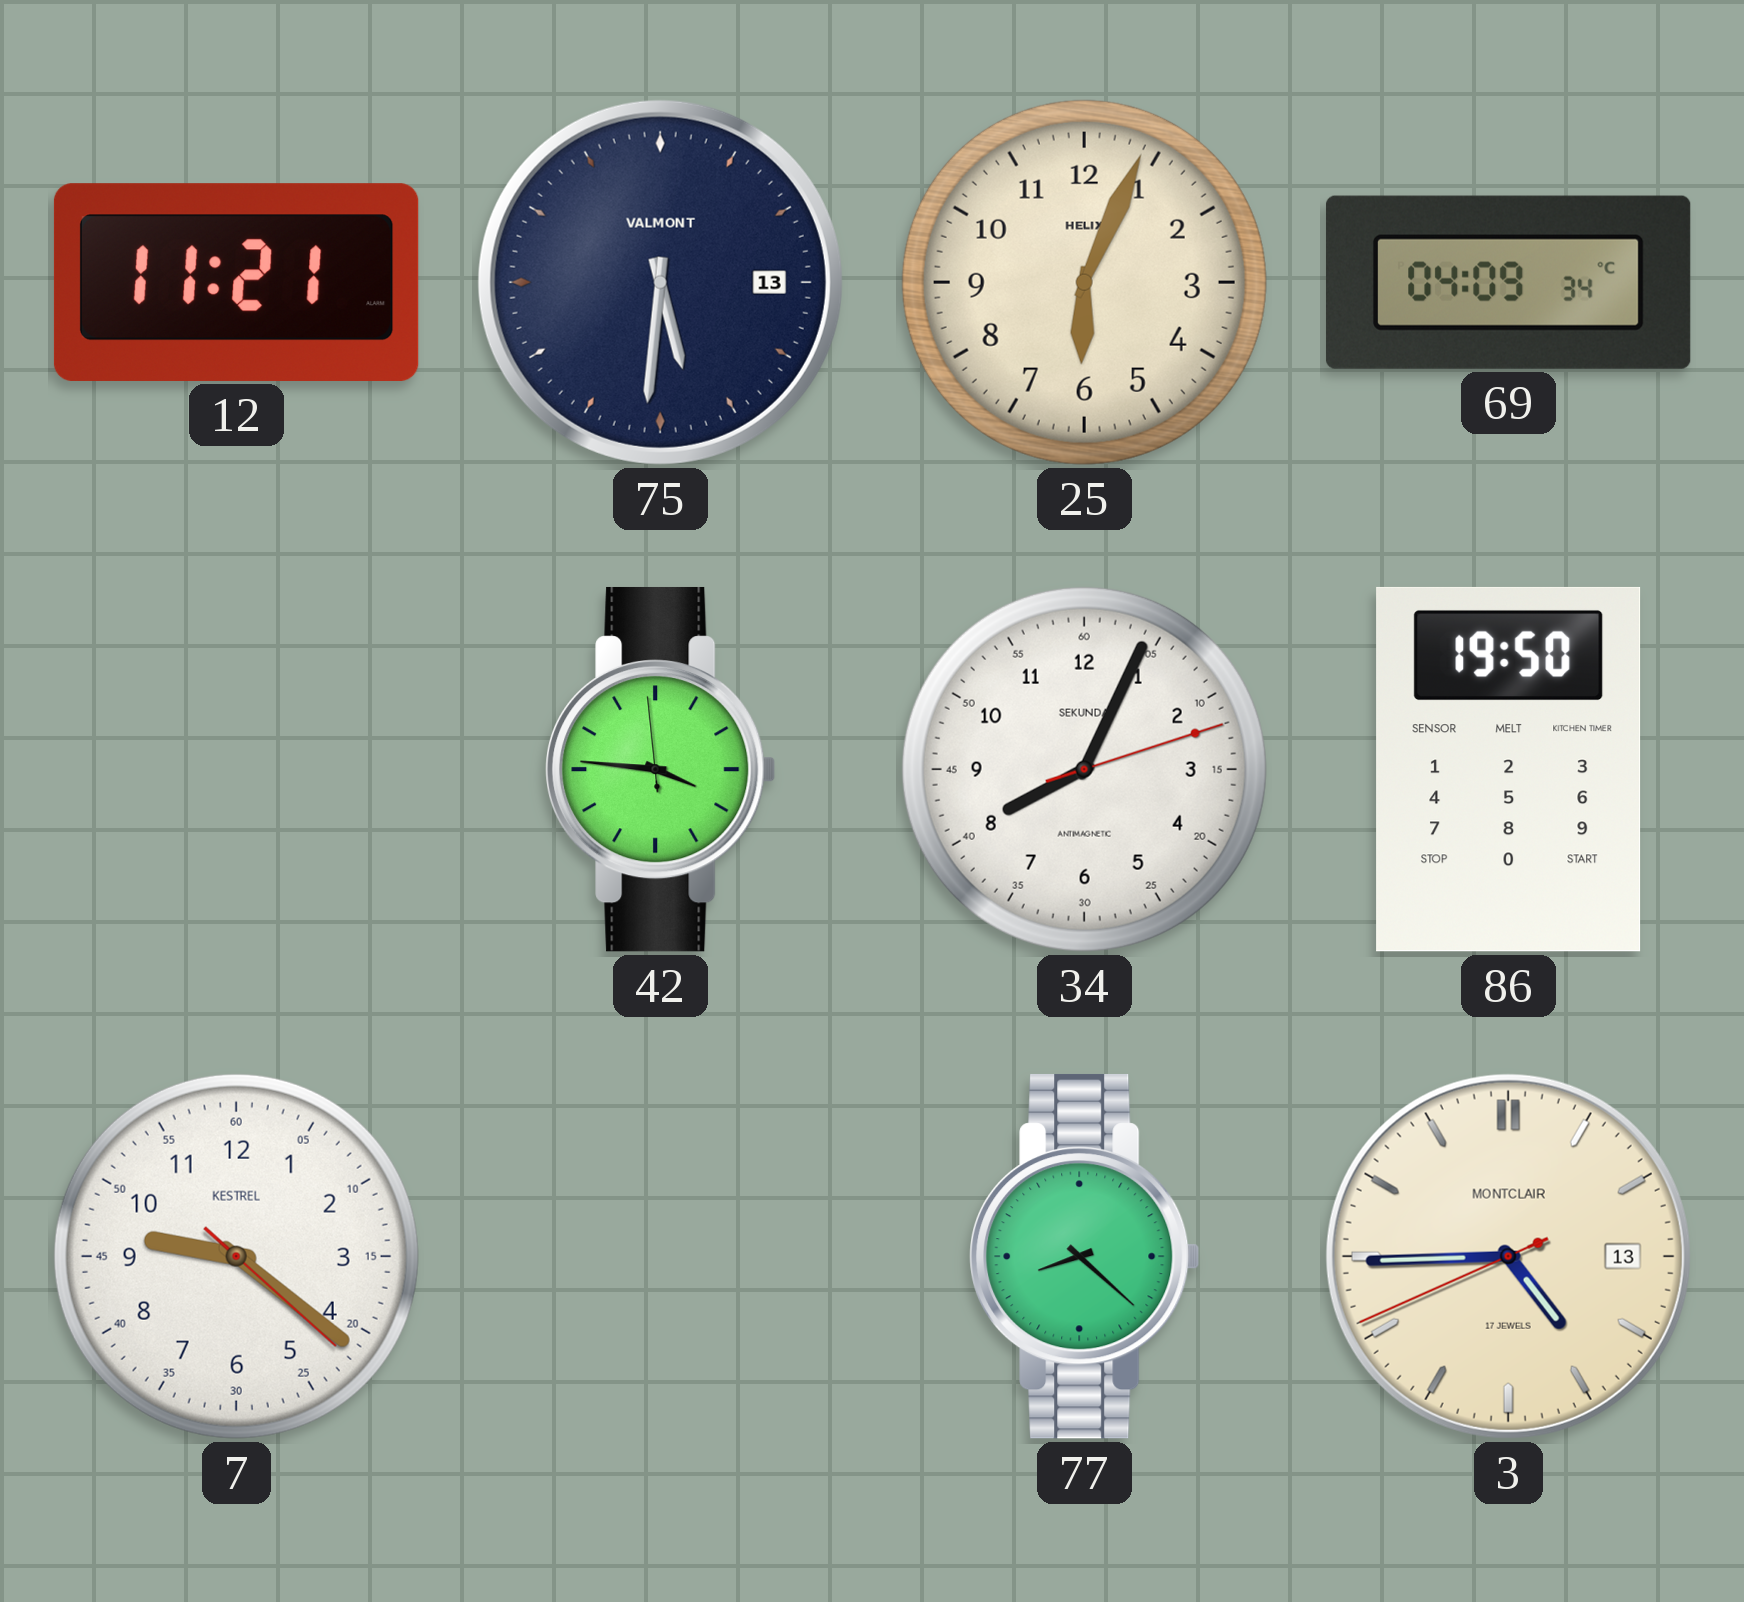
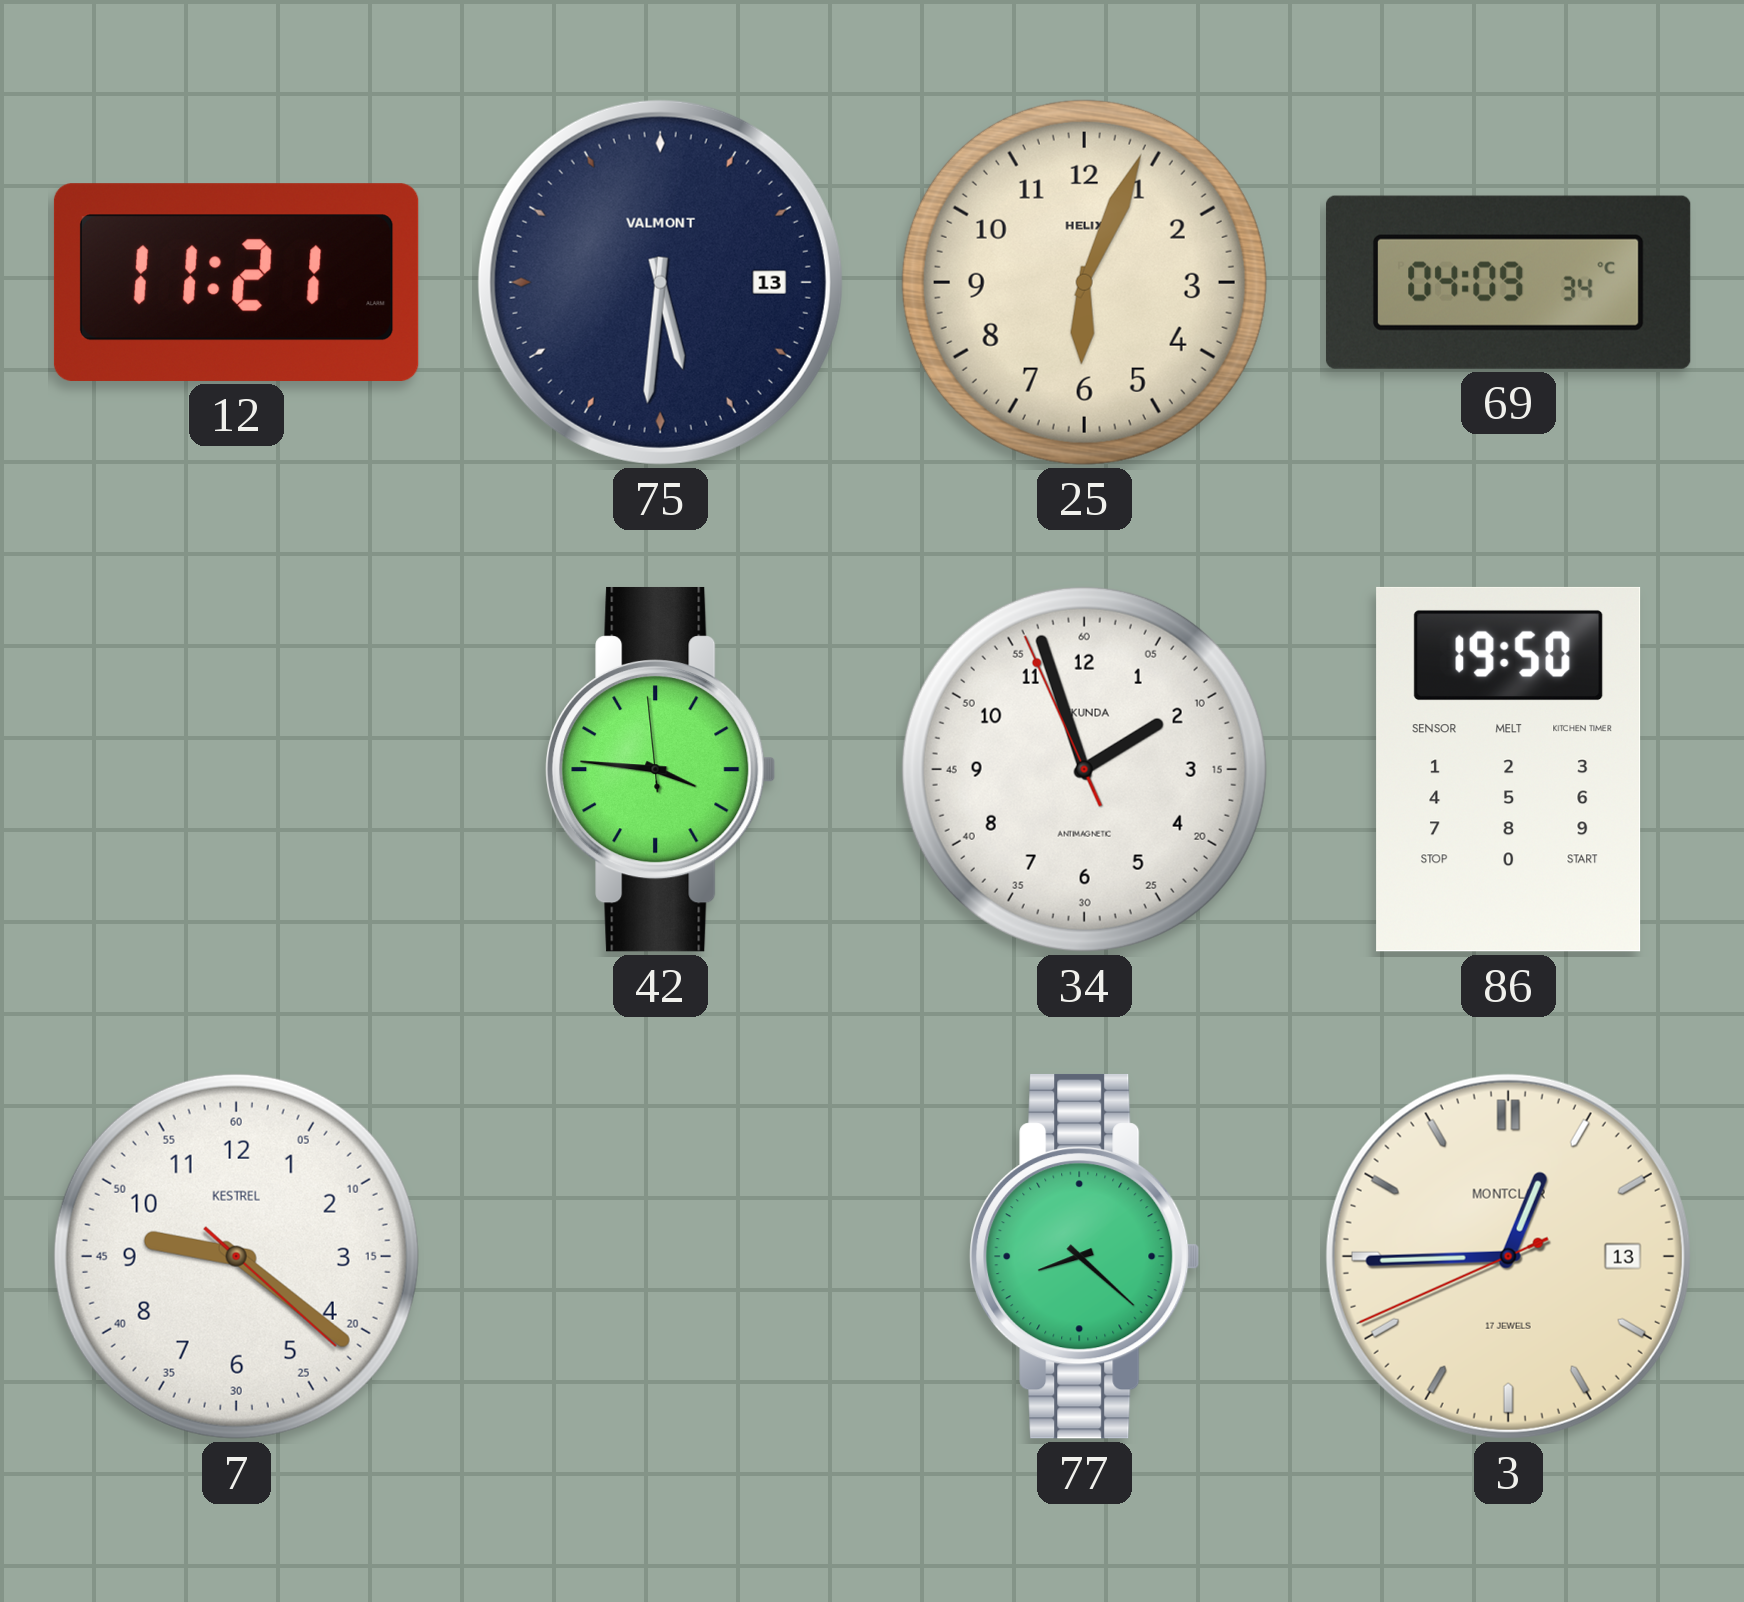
34: 8:04 -> 1:56
3: 4:44 -> 12:44
